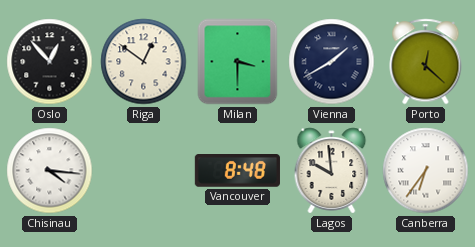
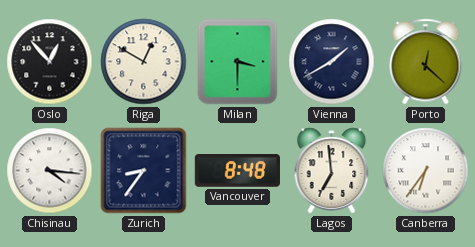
Riga: 12:51 -> 12:50
Zurich: none -> 8:36
Lagos: 9:59 -> 6:59
